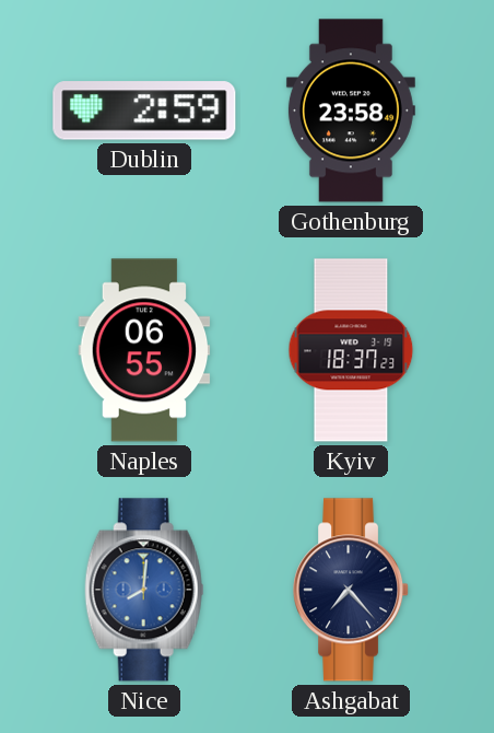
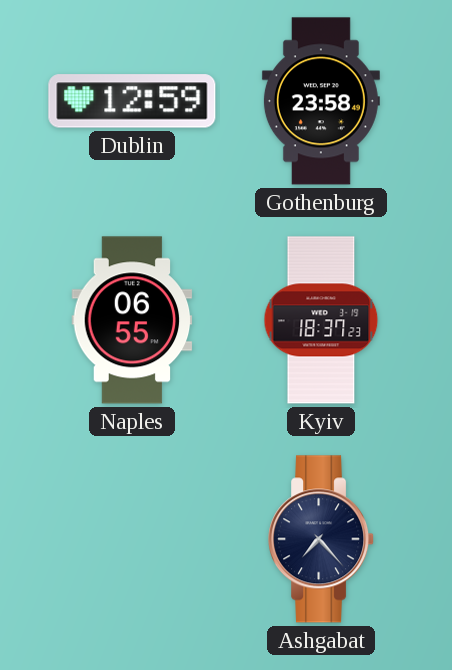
Dublin: 2:59 -> 12:59
Nice: 8:01 -> none
